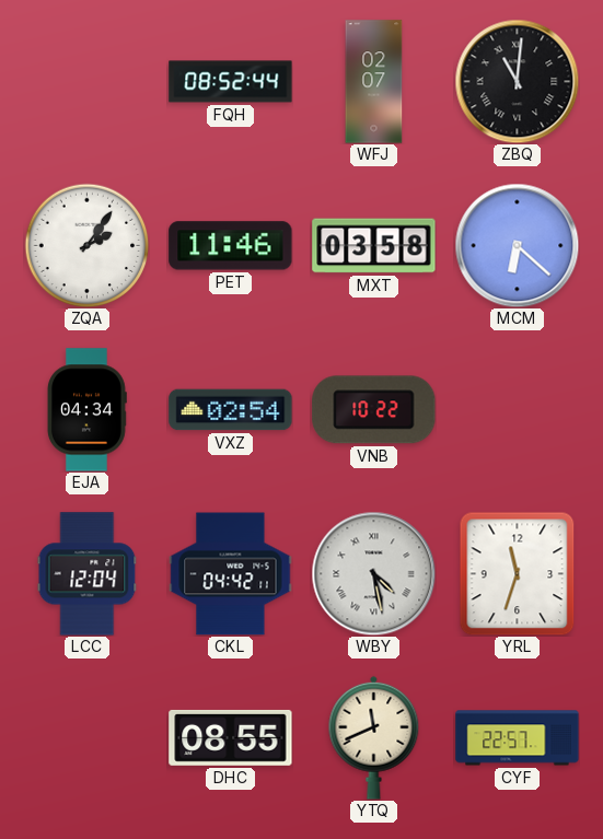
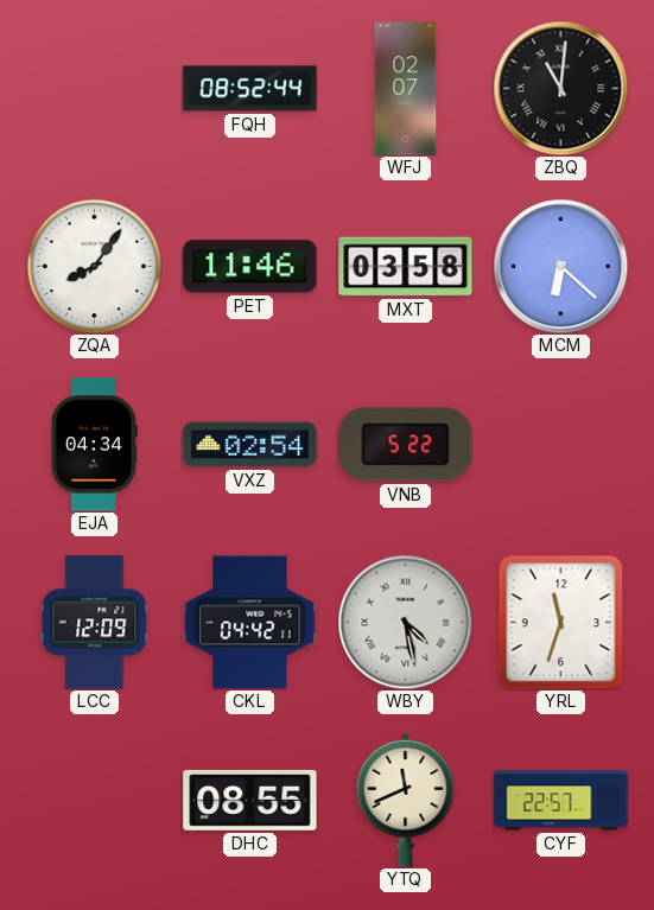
ZQA: 2:06 -> 8:06
VNB: 10:22 -> 5:22
LCC: 12:04 -> 12:09
